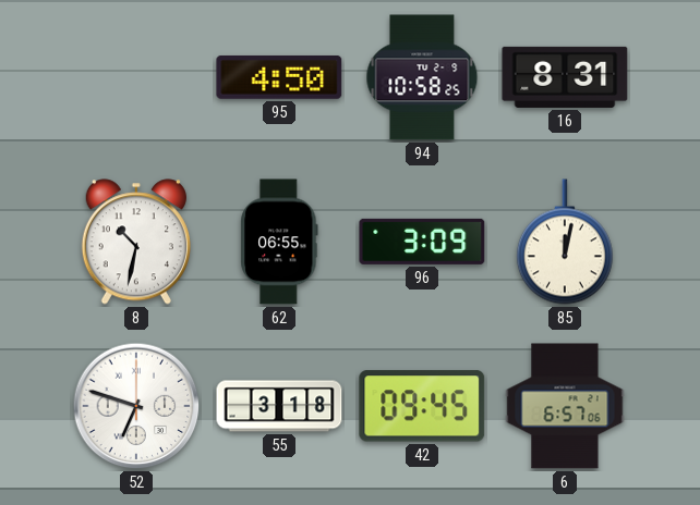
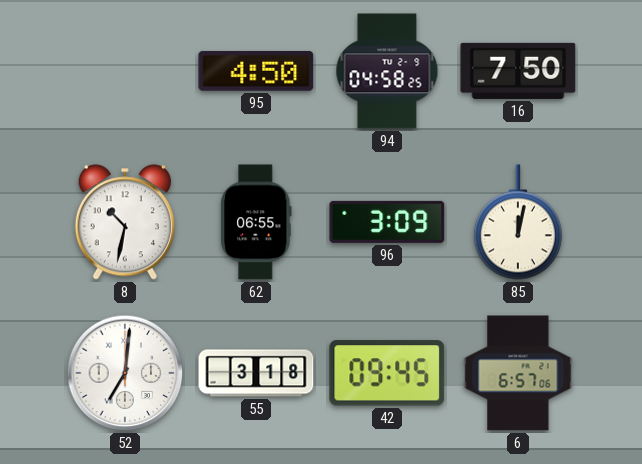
94: 10:58 -> 04:58
16: 8:31 -> 7:50
52: 6:48 -> 7:01
